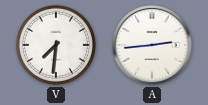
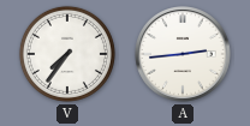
V: 7:31 -> 7:36
